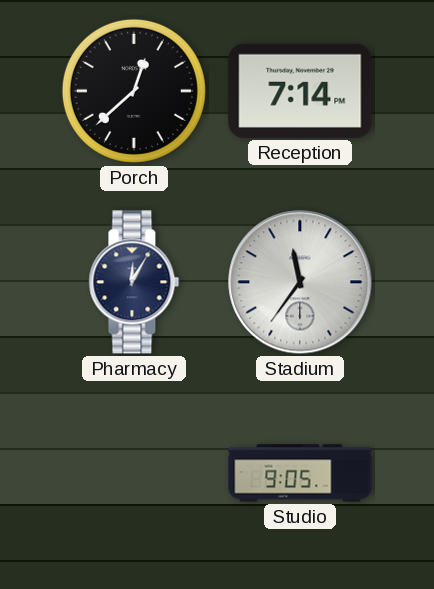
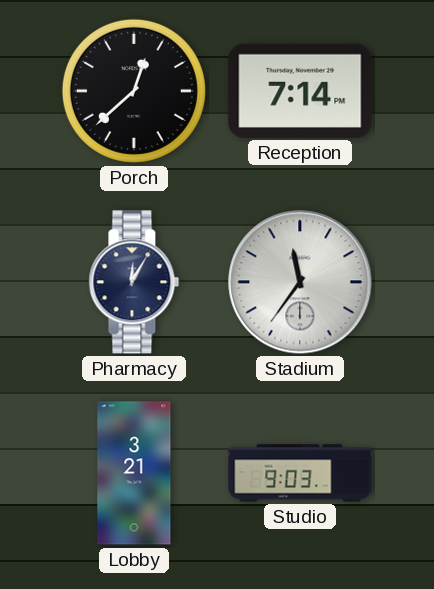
Lobby: none -> 3:21
Studio: 9:05 -> 9:03
